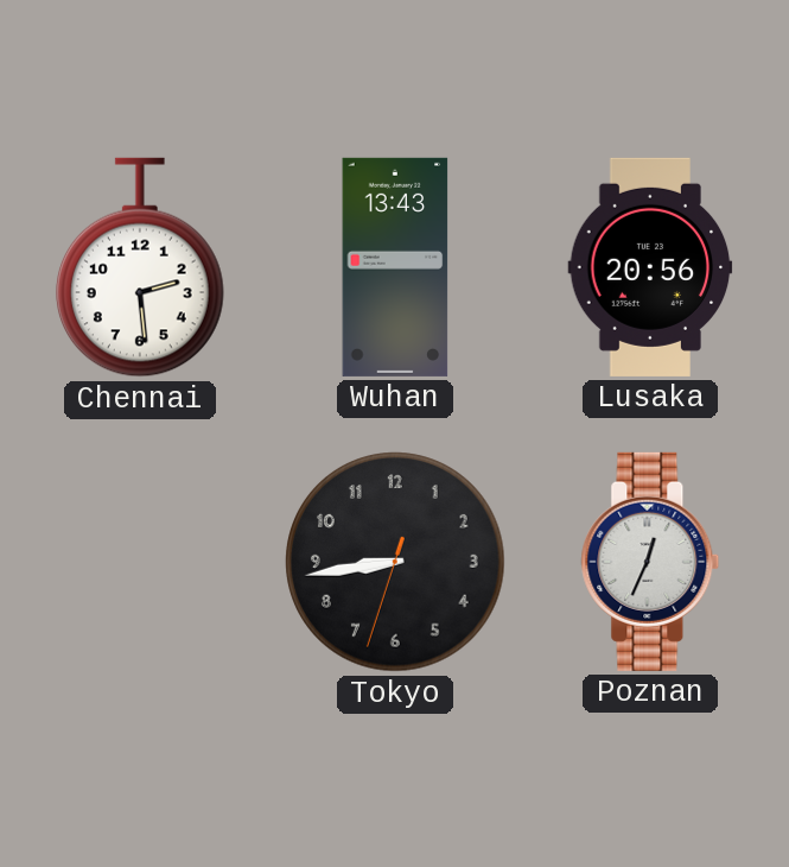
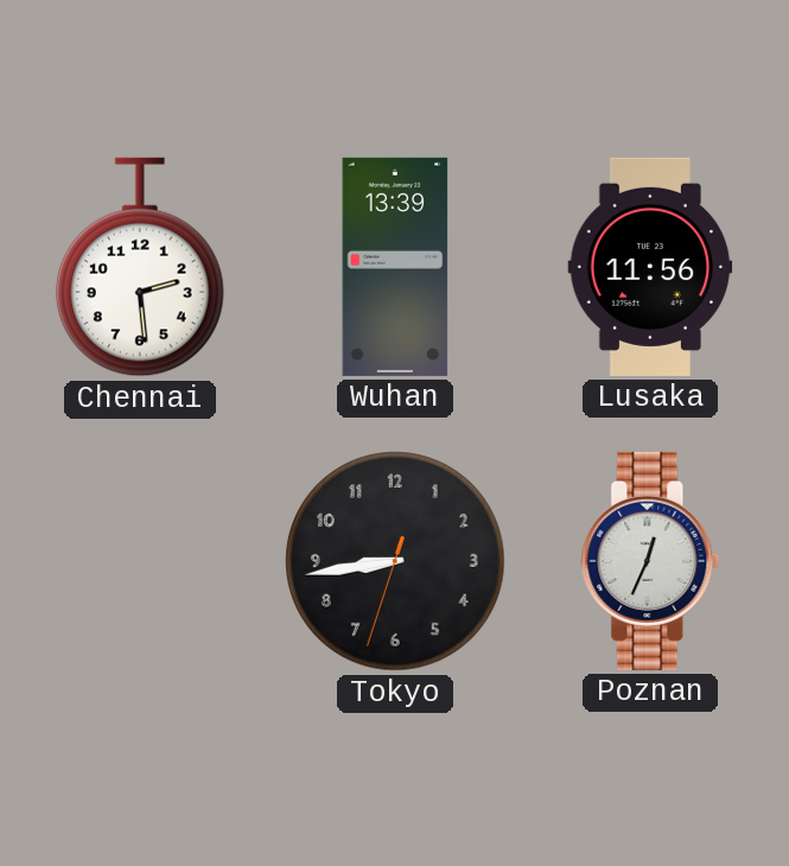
Wuhan: 13:43 -> 13:39
Lusaka: 20:56 -> 11:56
